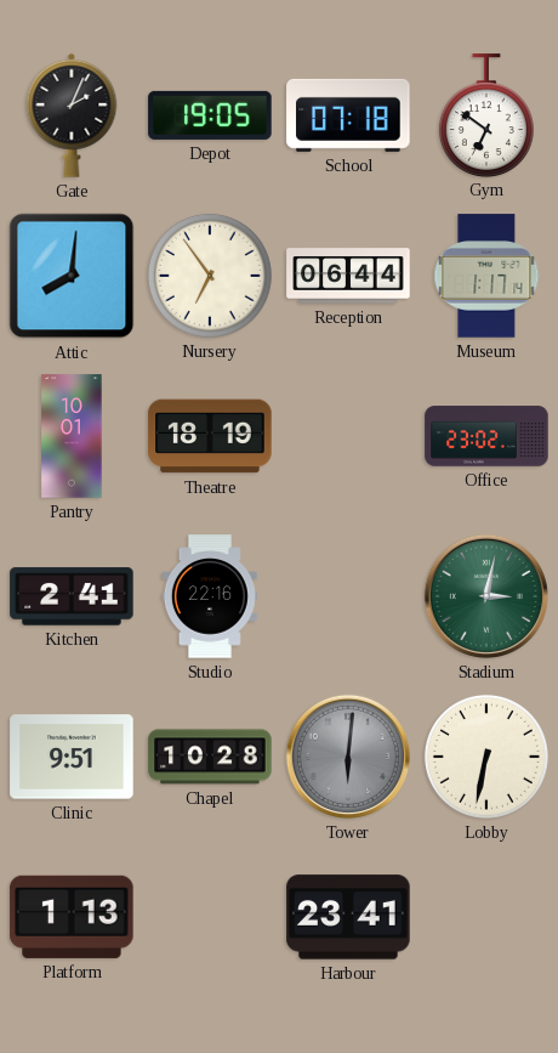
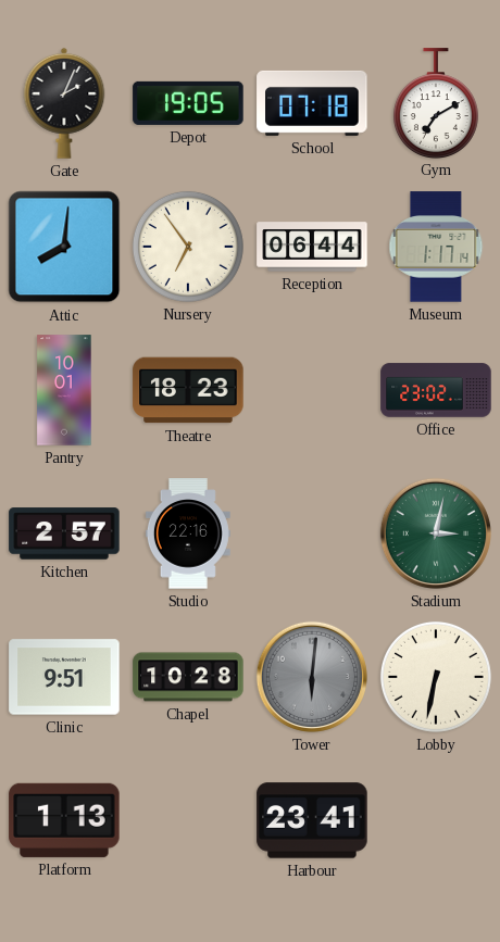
Gym: 6:51 -> 7:10
Theatre: 18:19 -> 18:23
Kitchen: 2:41 -> 2:57
